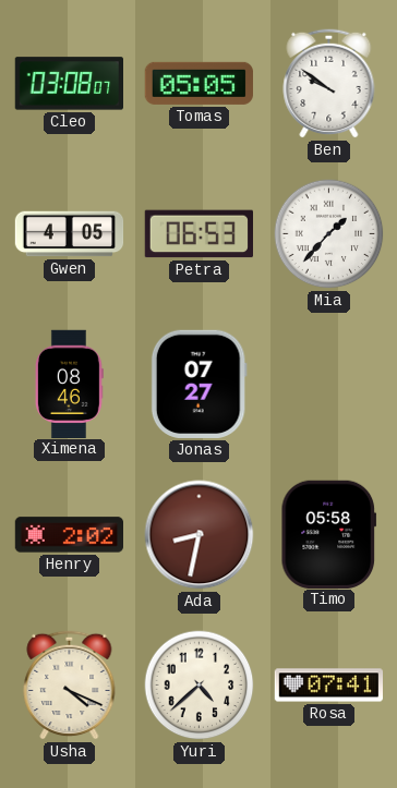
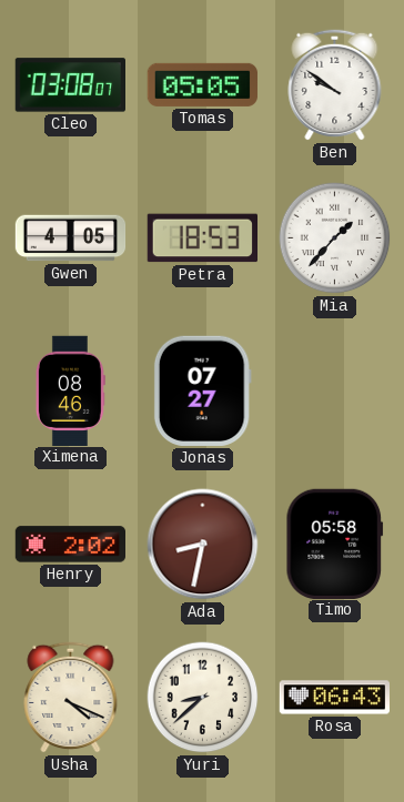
Petra: 06:53 -> 18:53
Yuri: 4:38 -> 8:38
Rosa: 07:41 -> 06:43
